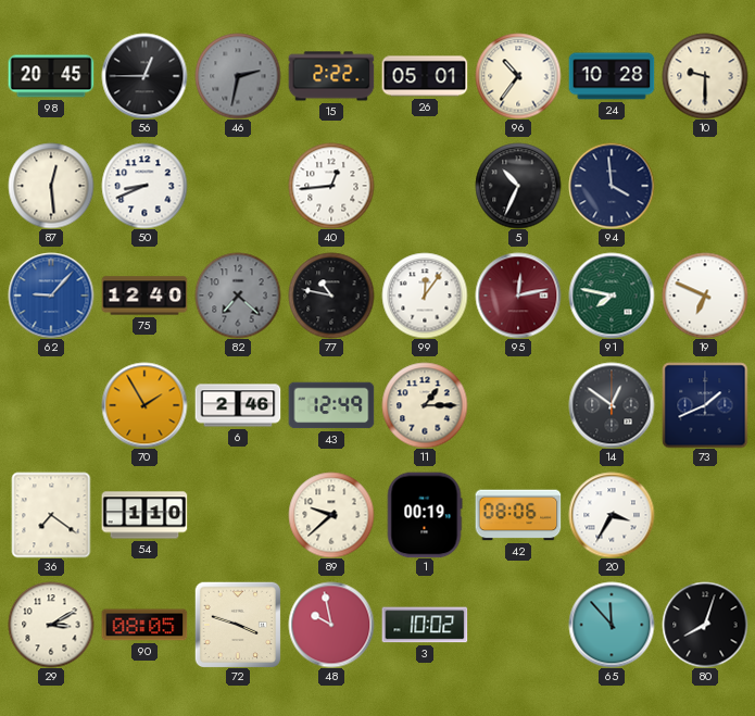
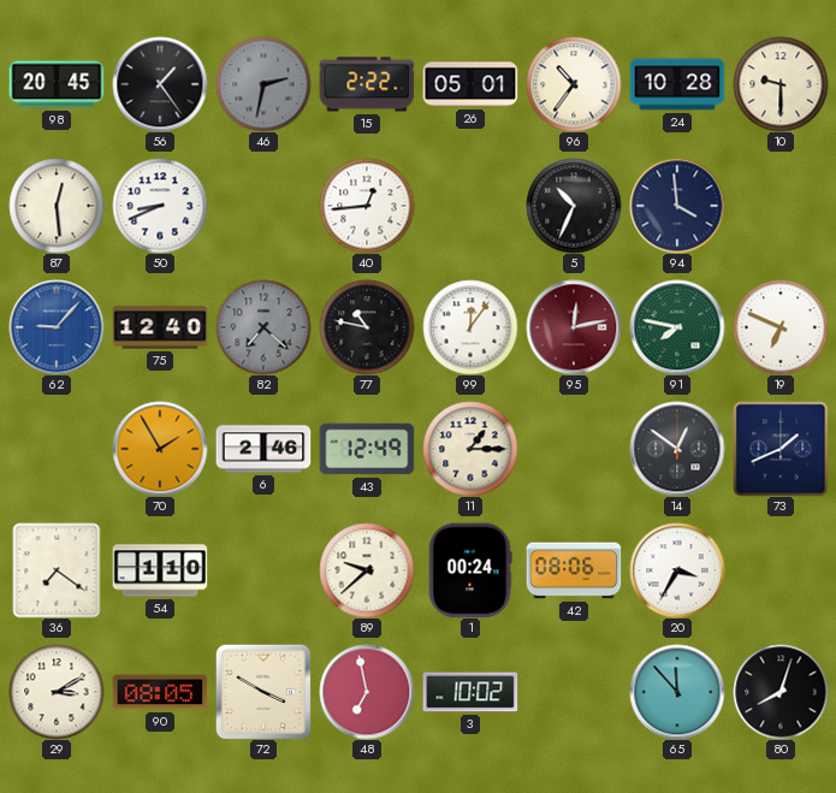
56: 12:45 -> 1:24
1: 00:19 -> 00:24
72: 3:48 -> 3:50
48: 9:58 -> 6:58
